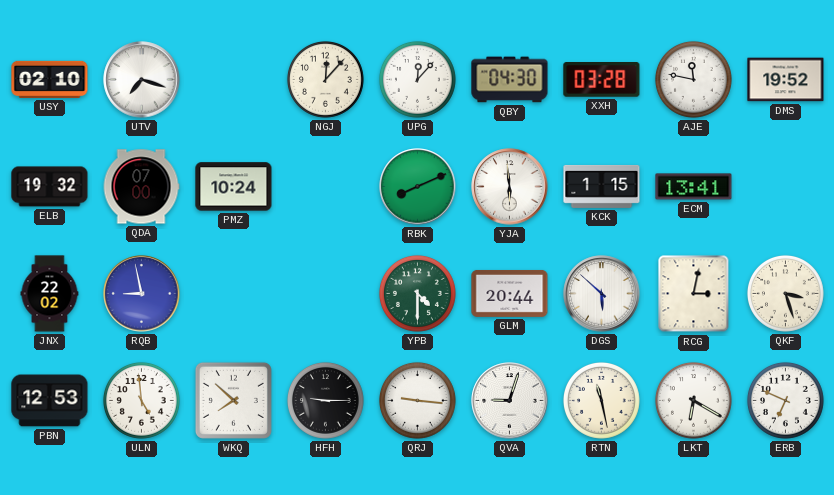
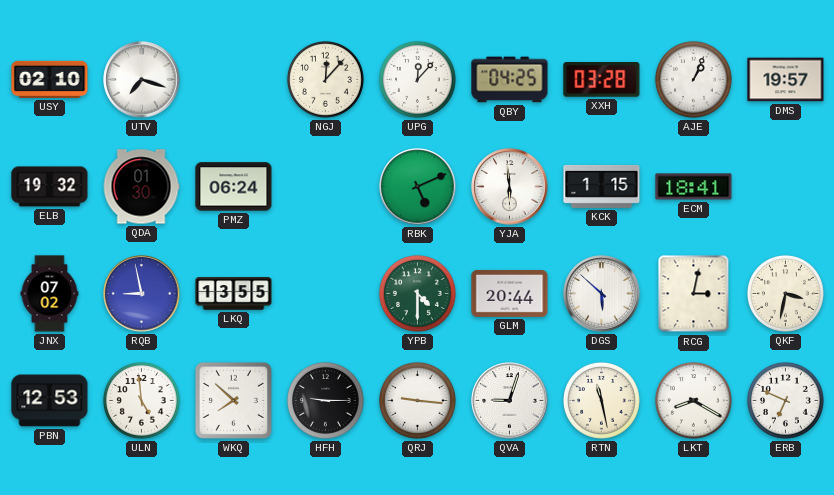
QBY: 04:30 -> 04:25
AJE: 11:47 -> 1:04
DMS: 19:52 -> 19:57
QDA: 07:00 -> 01:30
PMZ: 10:24 -> 06:24
RBK: 8:11 -> 5:11
ECM: 13:41 -> 18:41
JNX: 22:02 -> 07:02
LKQ: none -> 13:55
QKF: 3:27 -> 3:32
LKT: 6:20 -> 8:20
